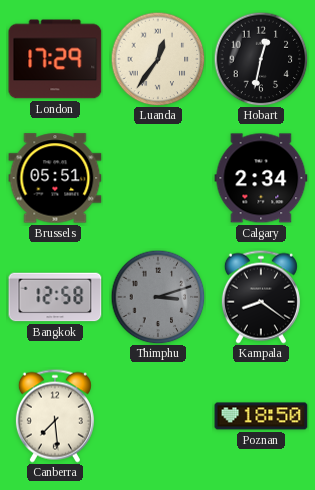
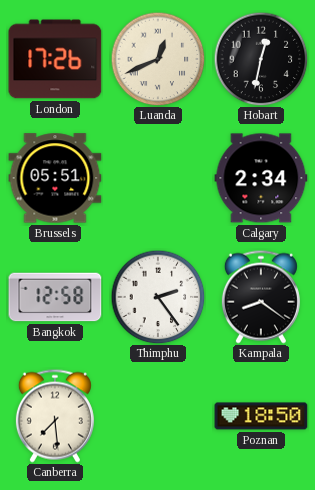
London: 17:29 -> 17:26
Luanda: 12:36 -> 12:41
Thimphu: 3:12 -> 2:24
Thimphu dial: grey -> white
